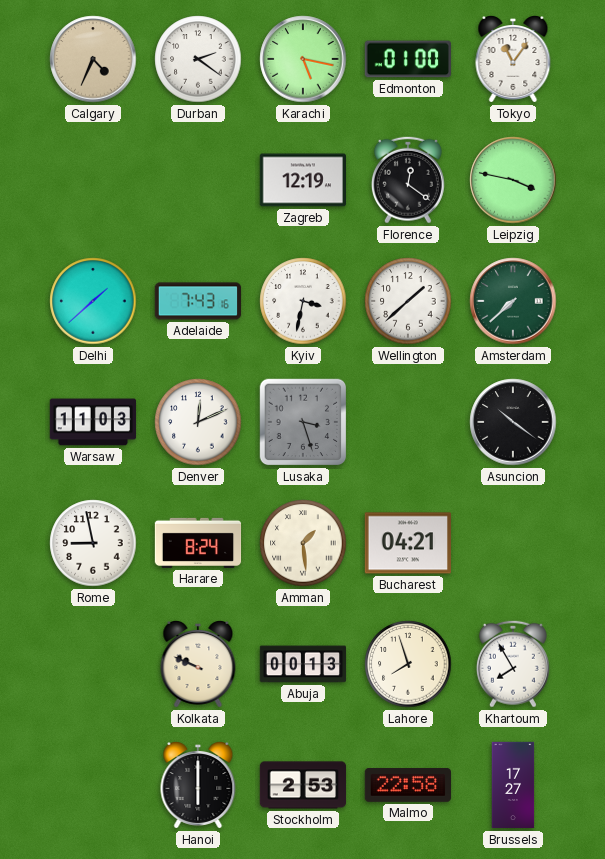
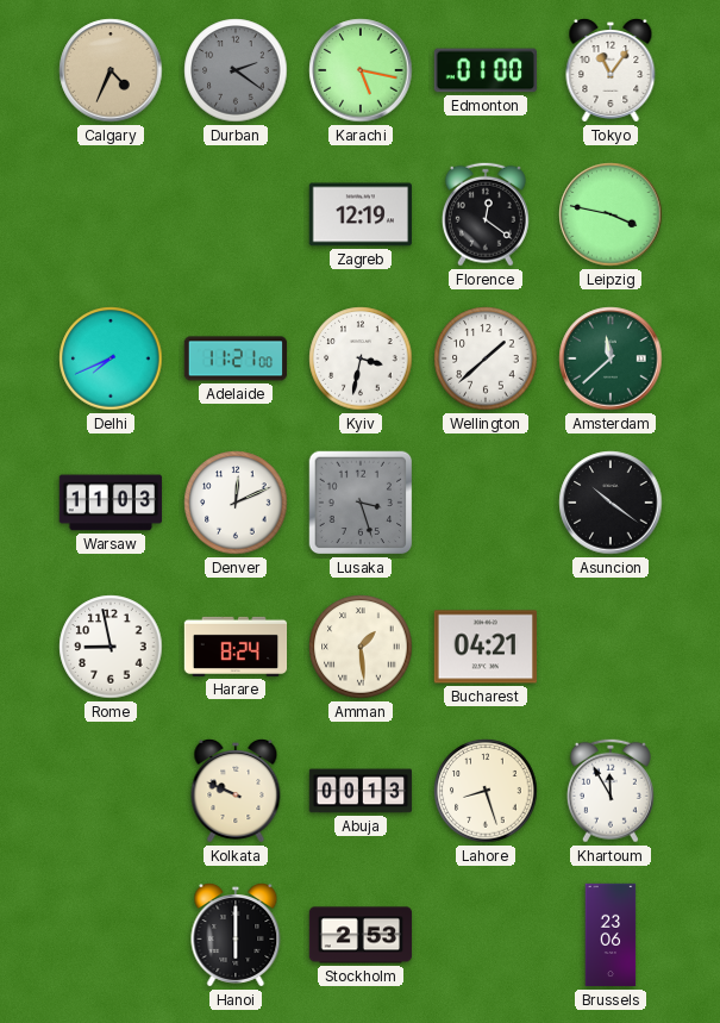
Durban dial: white -> grey
Delhi: 1:38 -> 7:41
Adelaide: 7:43 -> 11:21
Amsterdam: 7:38 -> 11:38
Lahore: 7:57 -> 8:27
Khartoum: 7:55 -> 11:55
Malmo: 22:58 -> none
Brussels: 17:27 -> 23:06
